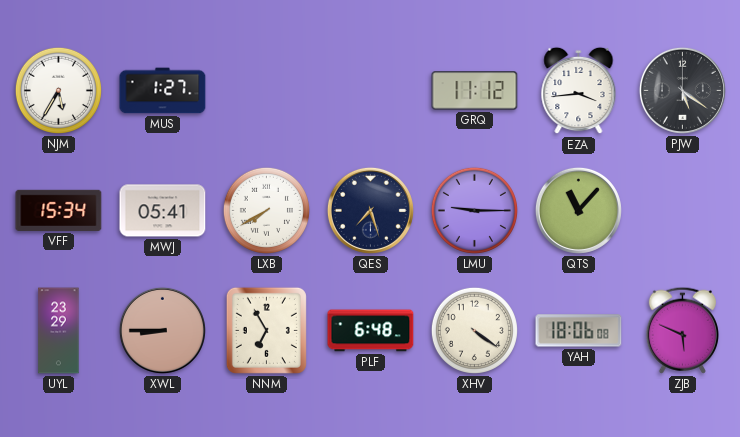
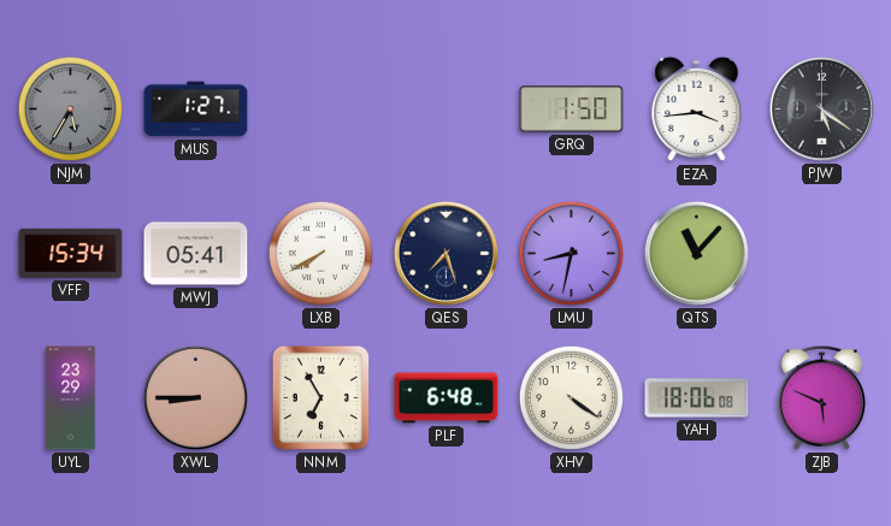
NJM dial: white -> grey
GRQ: 11:12 -> 1:50
LMU: 9:15 -> 8:32
